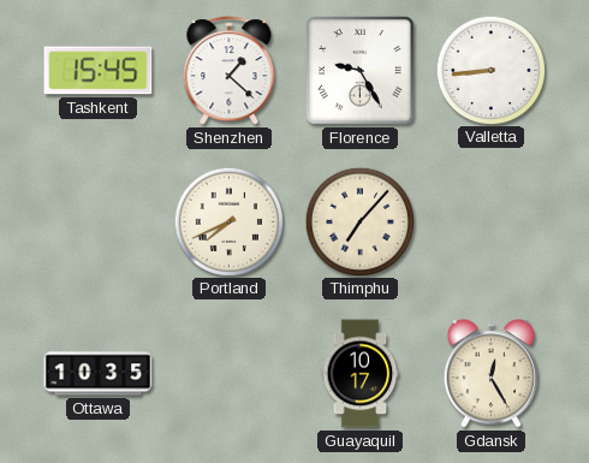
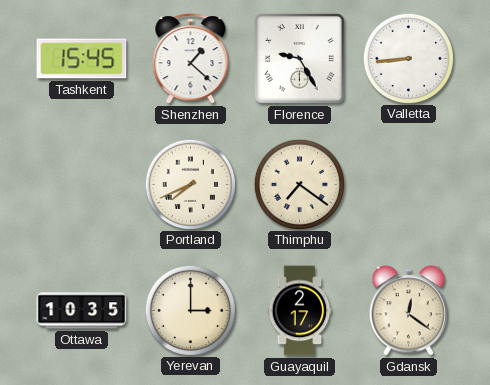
Thimphu: 7:07 -> 7:21
Yerevan: none -> 3:00
Guayaquil: 10:17 -> 2:17
Gdansk: 12:25 -> 12:21
